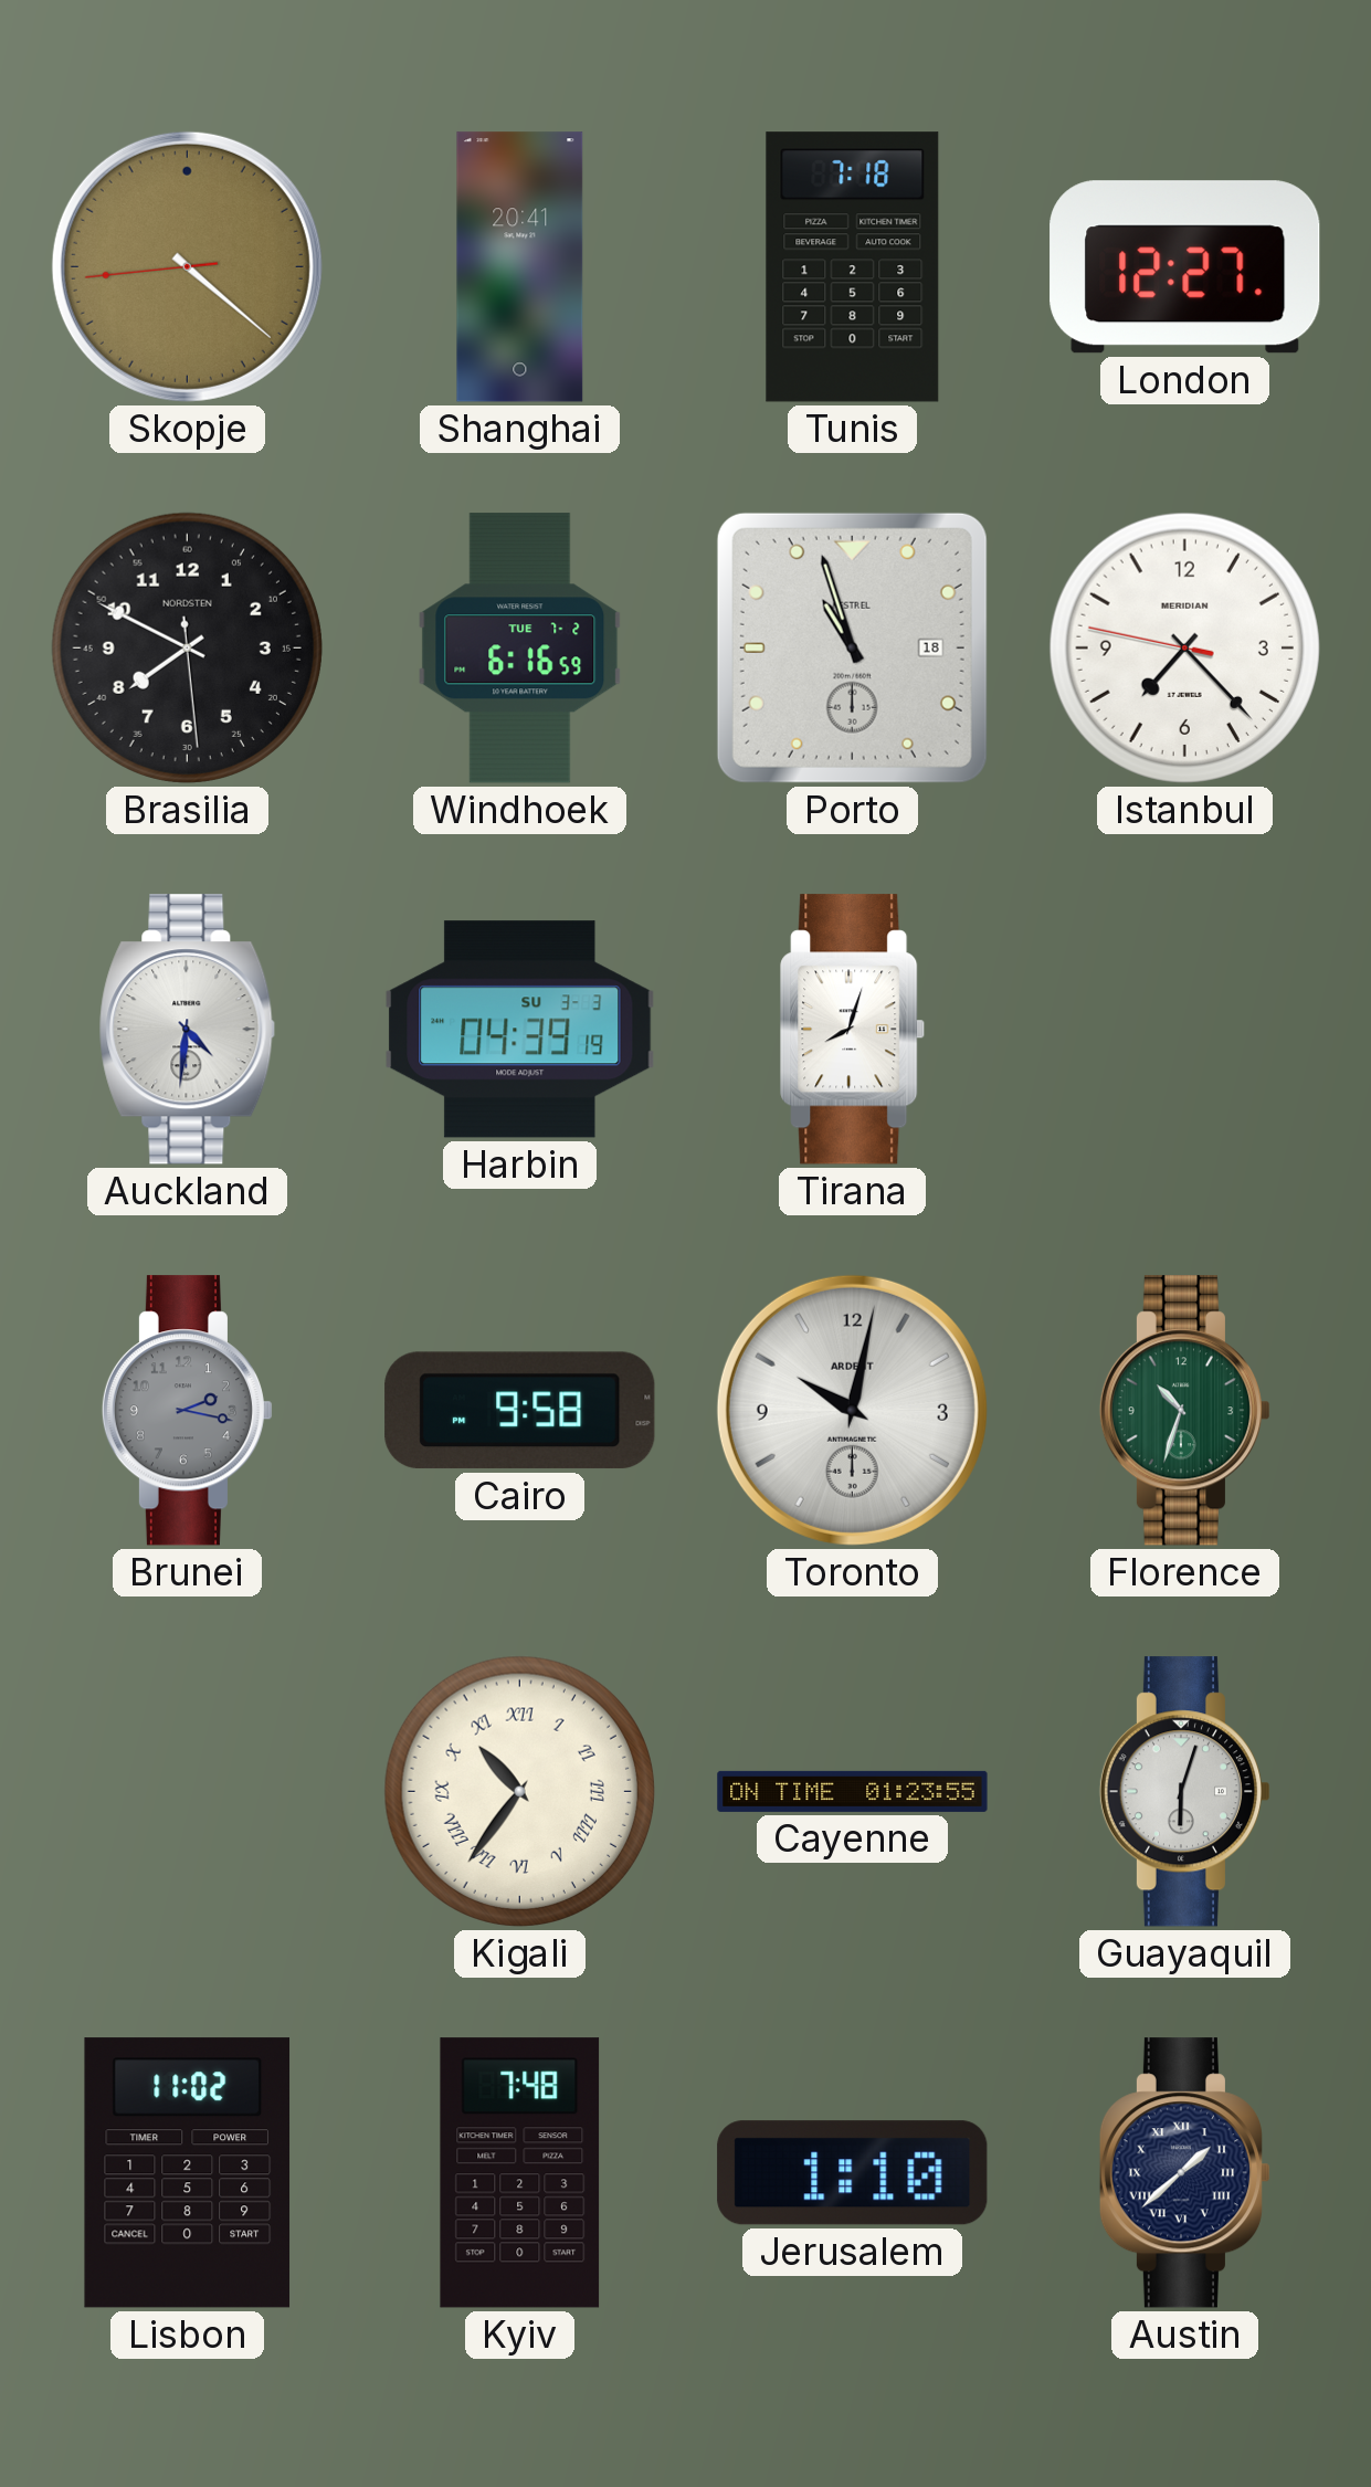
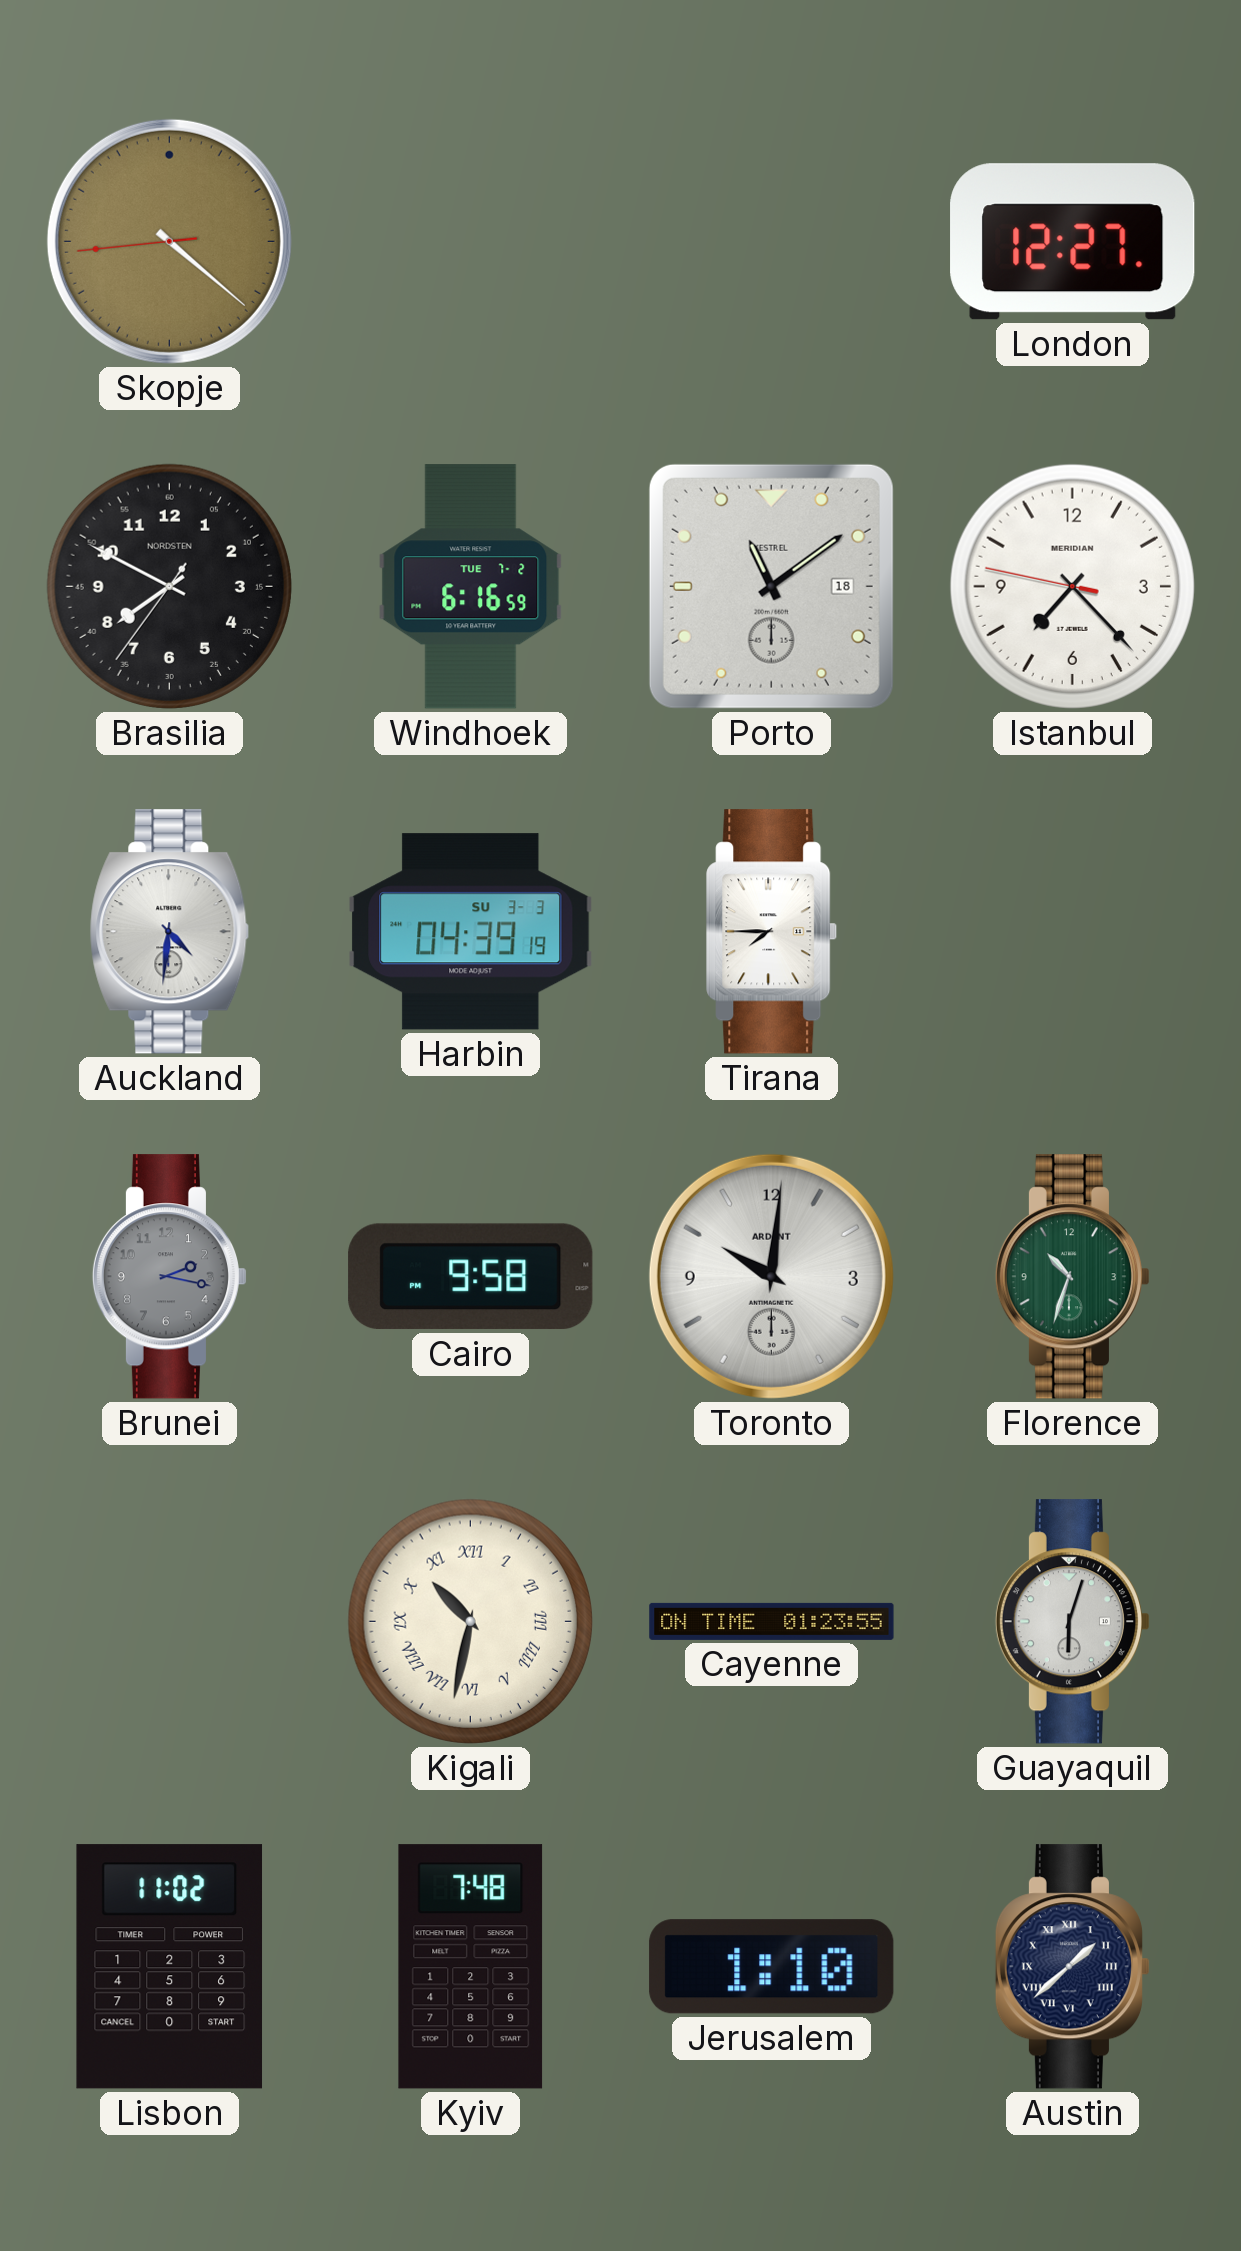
Shanghai: 20:41 -> none
Tunis: 7:18 -> none
Brasilia: 7:49:29 -> 7:49:36
Porto: 10:57 -> 11:09
Tirana: 8:03 -> 7:45
Toronto: 10:02 -> 10:01
Kigali: 10:36 -> 10:32
